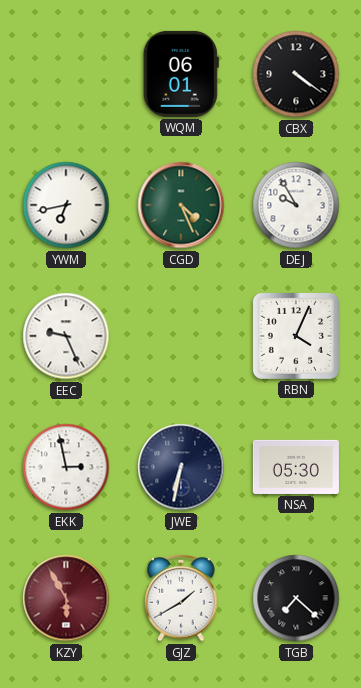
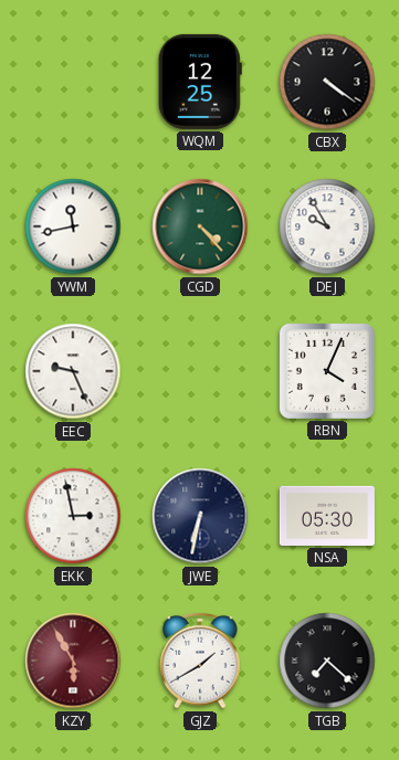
WQM: 06:01 -> 12:25
YWM: 6:43 -> 11:43
CGD: 4:26 -> 4:23
